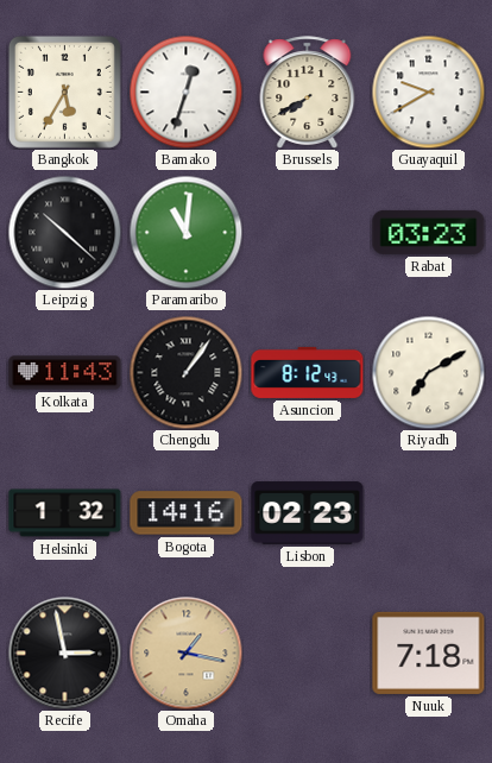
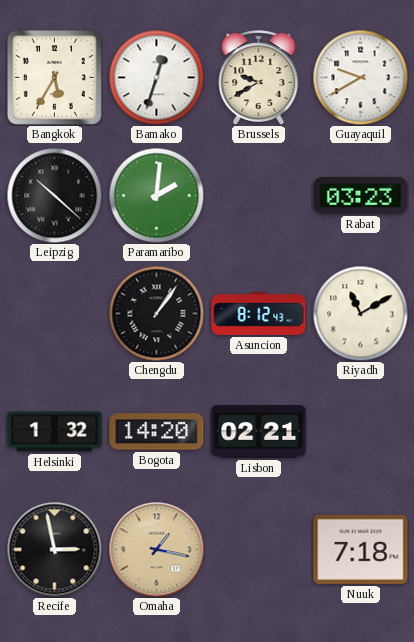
Brussels: 7:40 -> 9:40
Paramaribo: 11:01 -> 2:01
Kolkata: 11:43 -> none
Riyadh: 7:10 -> 11:10
Bogota: 14:16 -> 14:20
Lisbon: 02:23 -> 02:21
